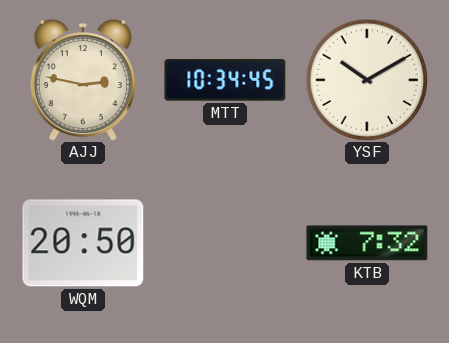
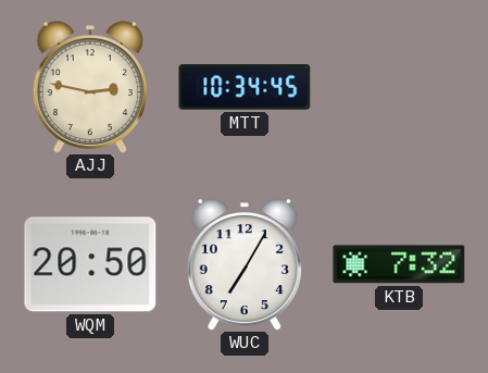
YSF: 10:10 -> none
WUC: none -> 7:05
